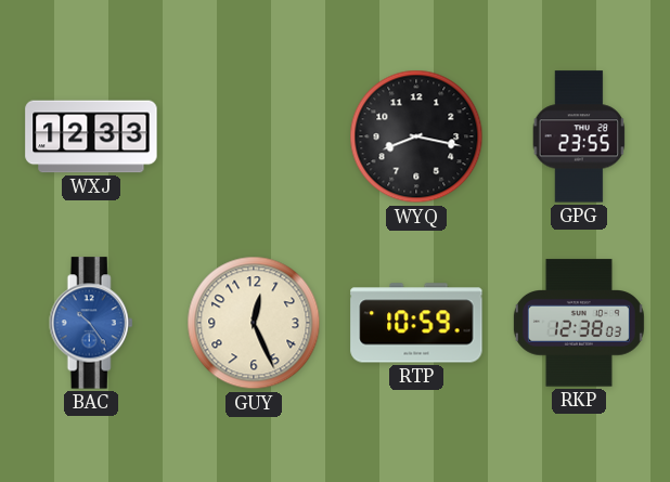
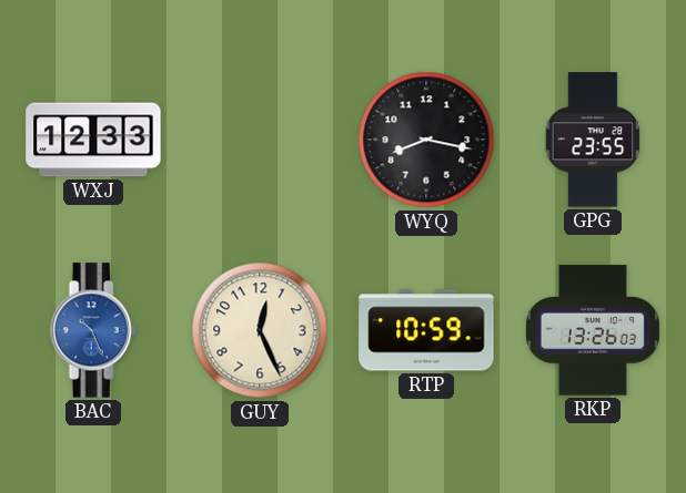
BAC: 10:24 -> 10:26
RKP: 12:38 -> 13:26
